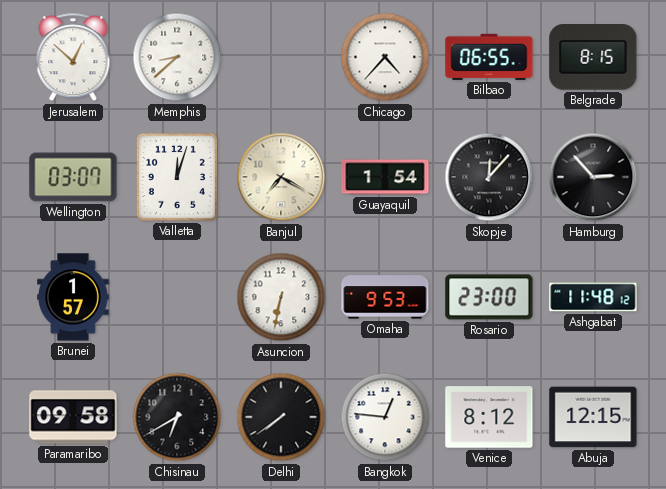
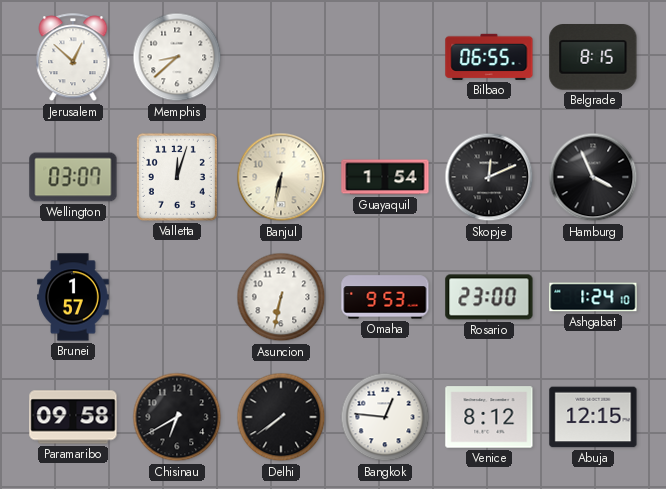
Chicago: 4:37 -> none
Banjul: 7:20 -> 6:32
Skopje: 12:07 -> 12:11
Hamburg: 2:53 -> 3:56
Ashgabat: 11:48 -> 1:24
